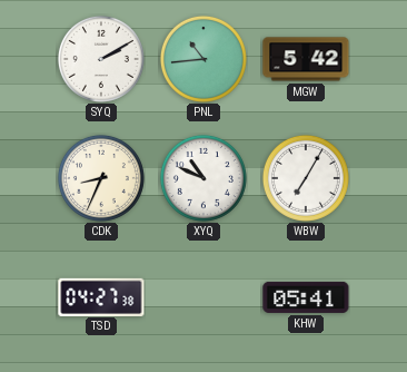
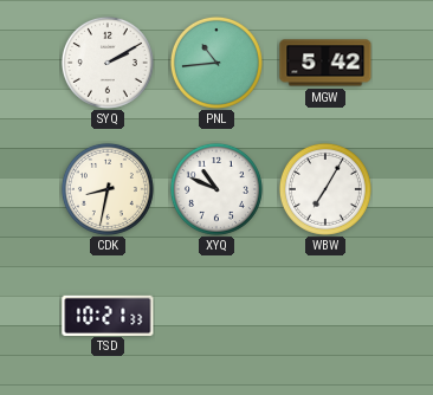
CDK: 8:34 -> 8:32
TSD: 04:27 -> 10:21
KHW: 05:41 -> none
